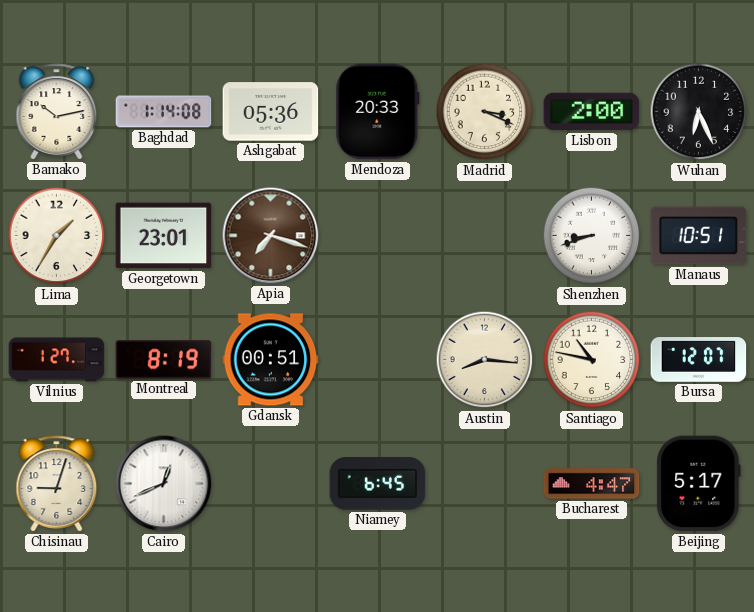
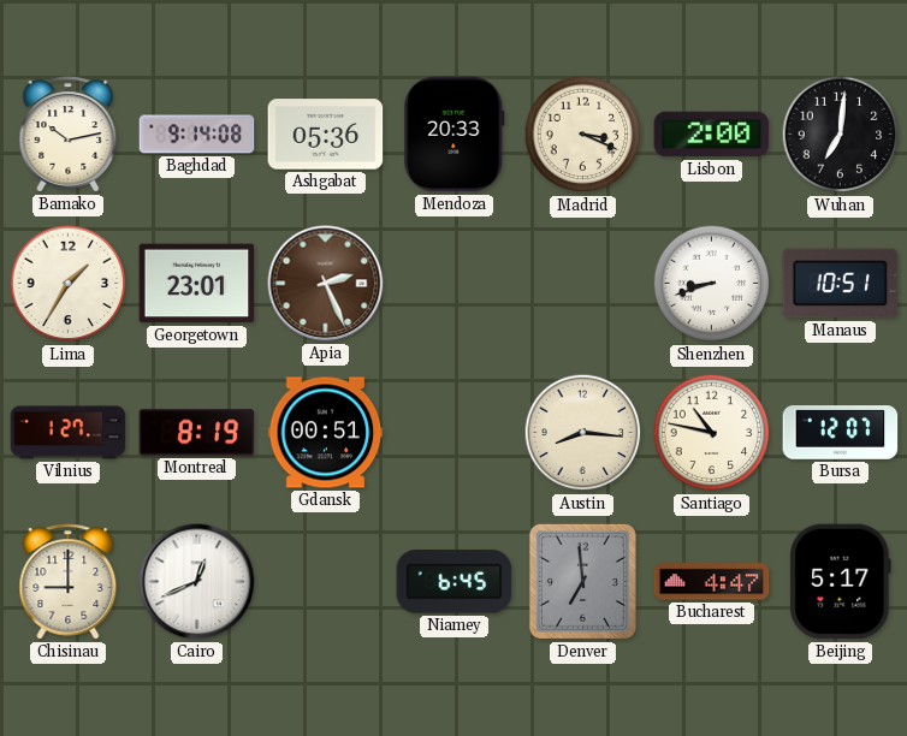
Baghdad: 1:14 -> 9:14
Wuhan: 6:26 -> 7:01
Apia: 7:18 -> 2:26
Chisinau: 9:03 -> 9:00
Denver: none -> 6:59
